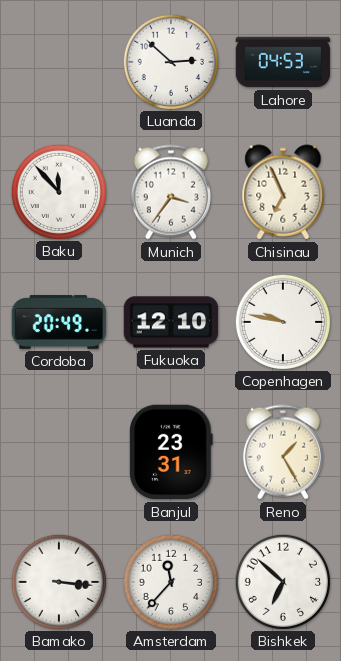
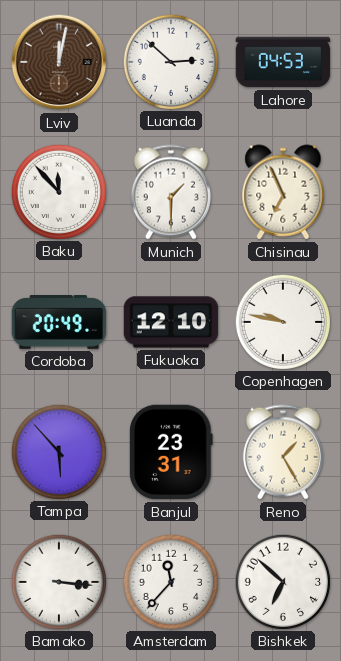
Lviv: none -> 12:02
Munich: 3:36 -> 1:30
Tampa: none -> 5:53
